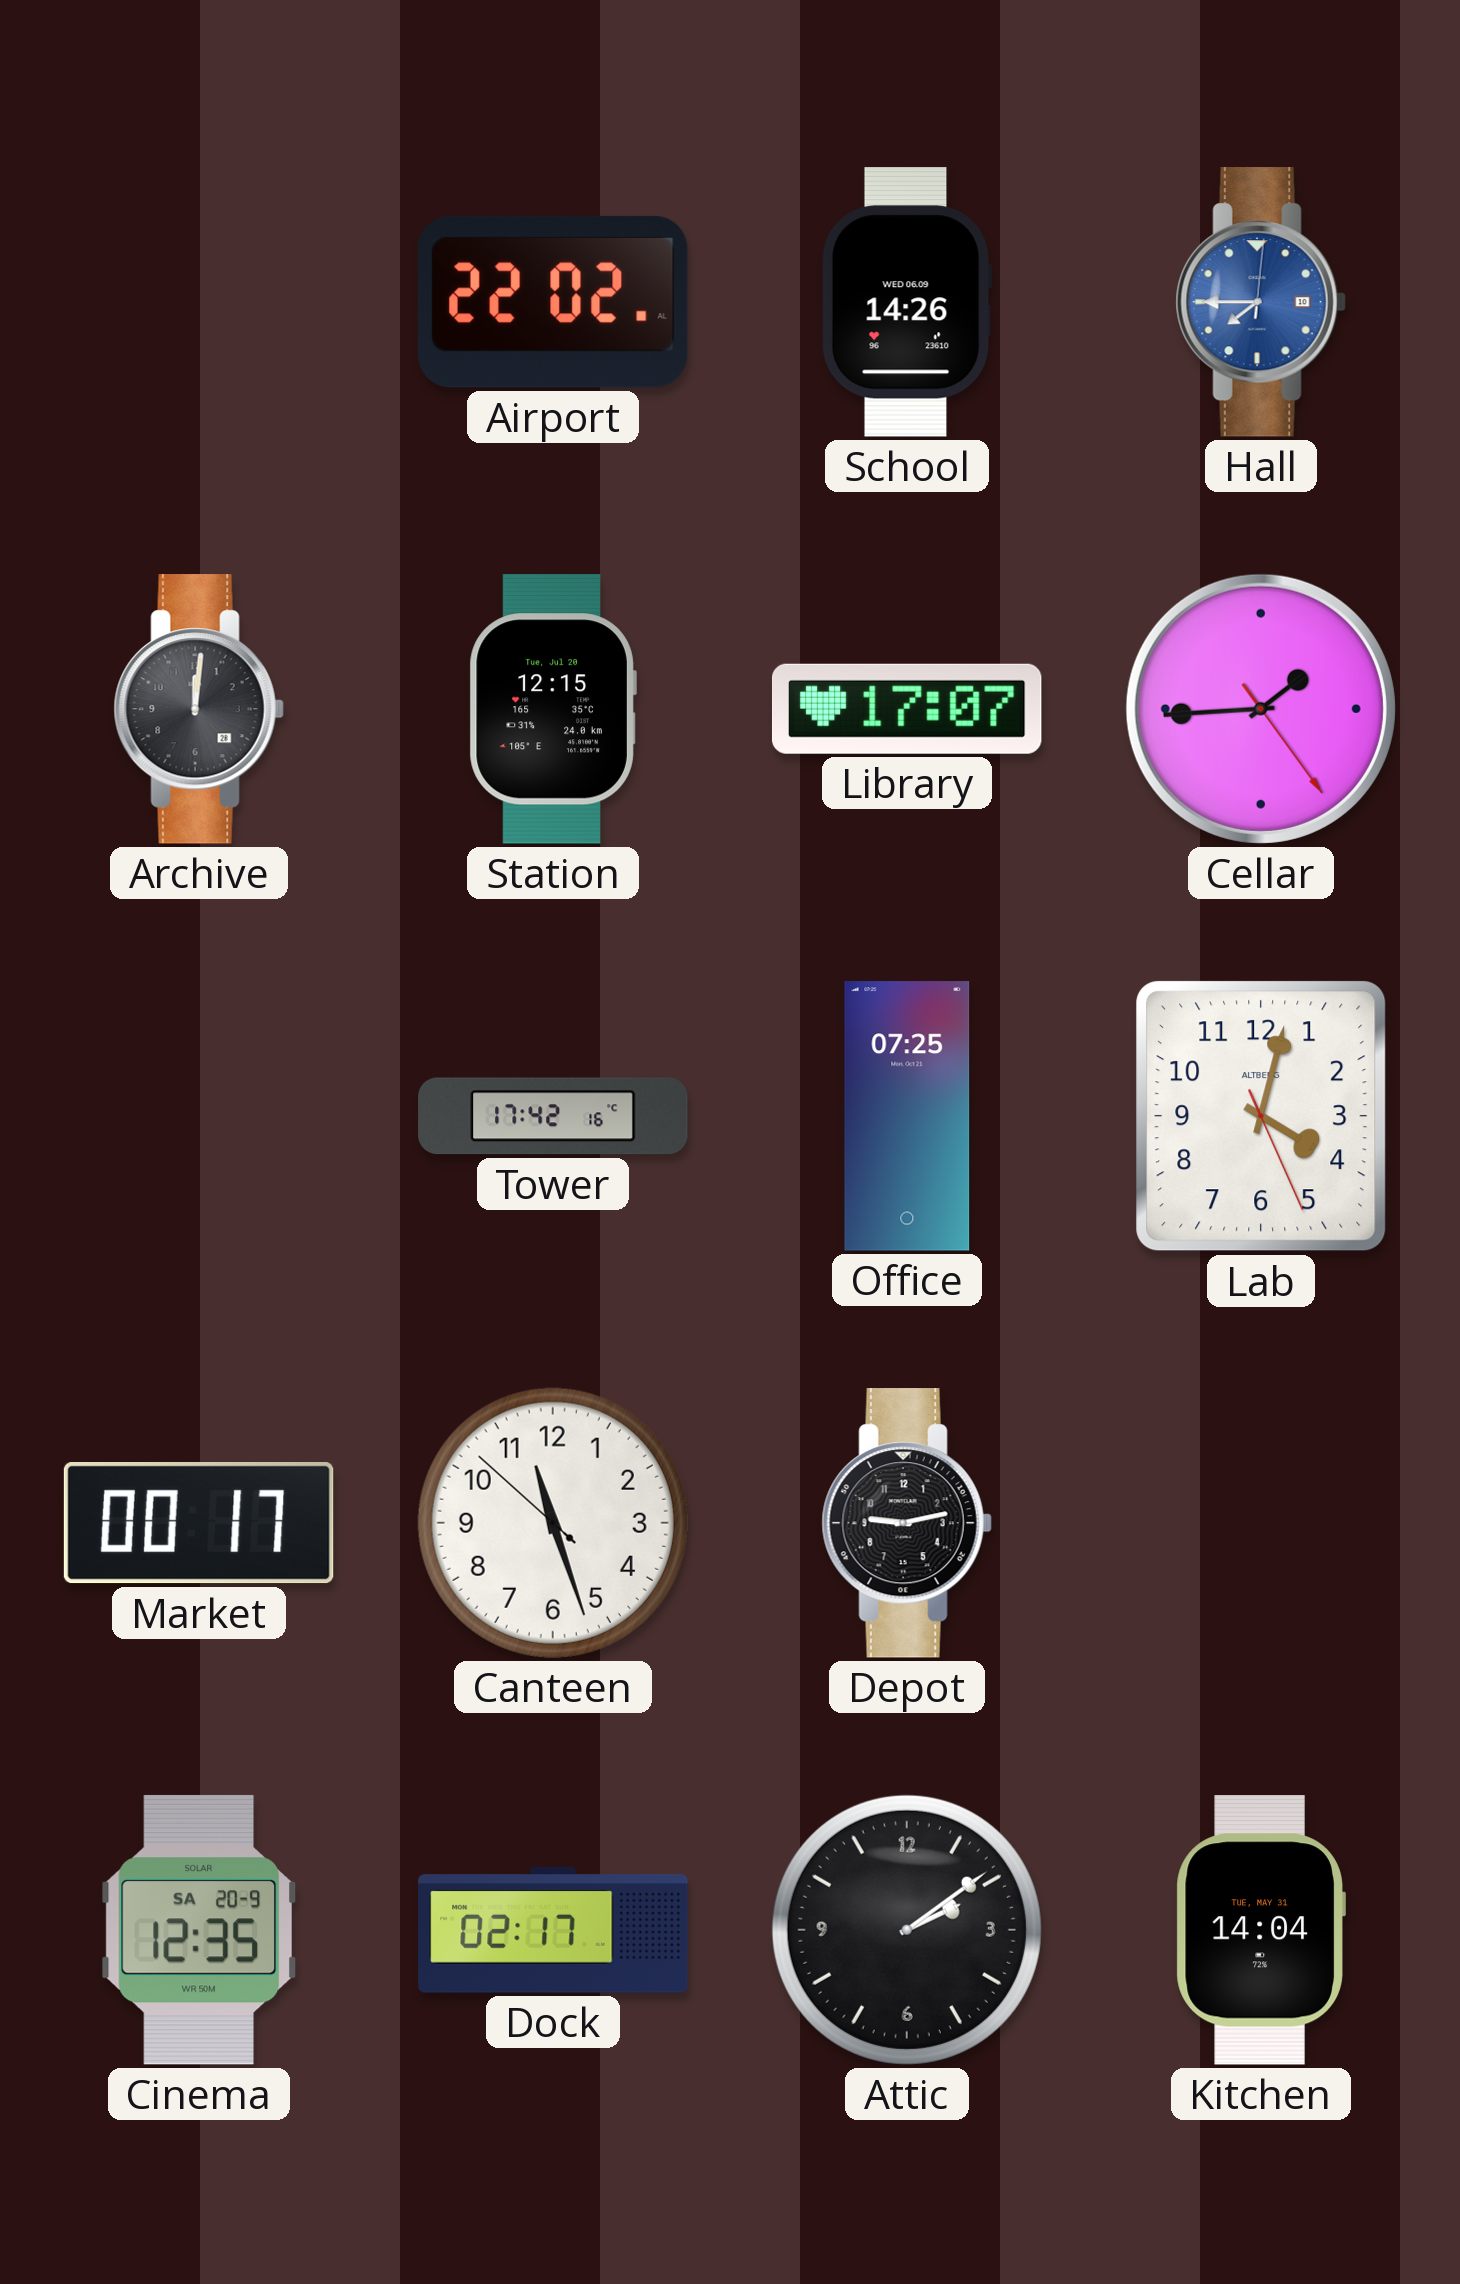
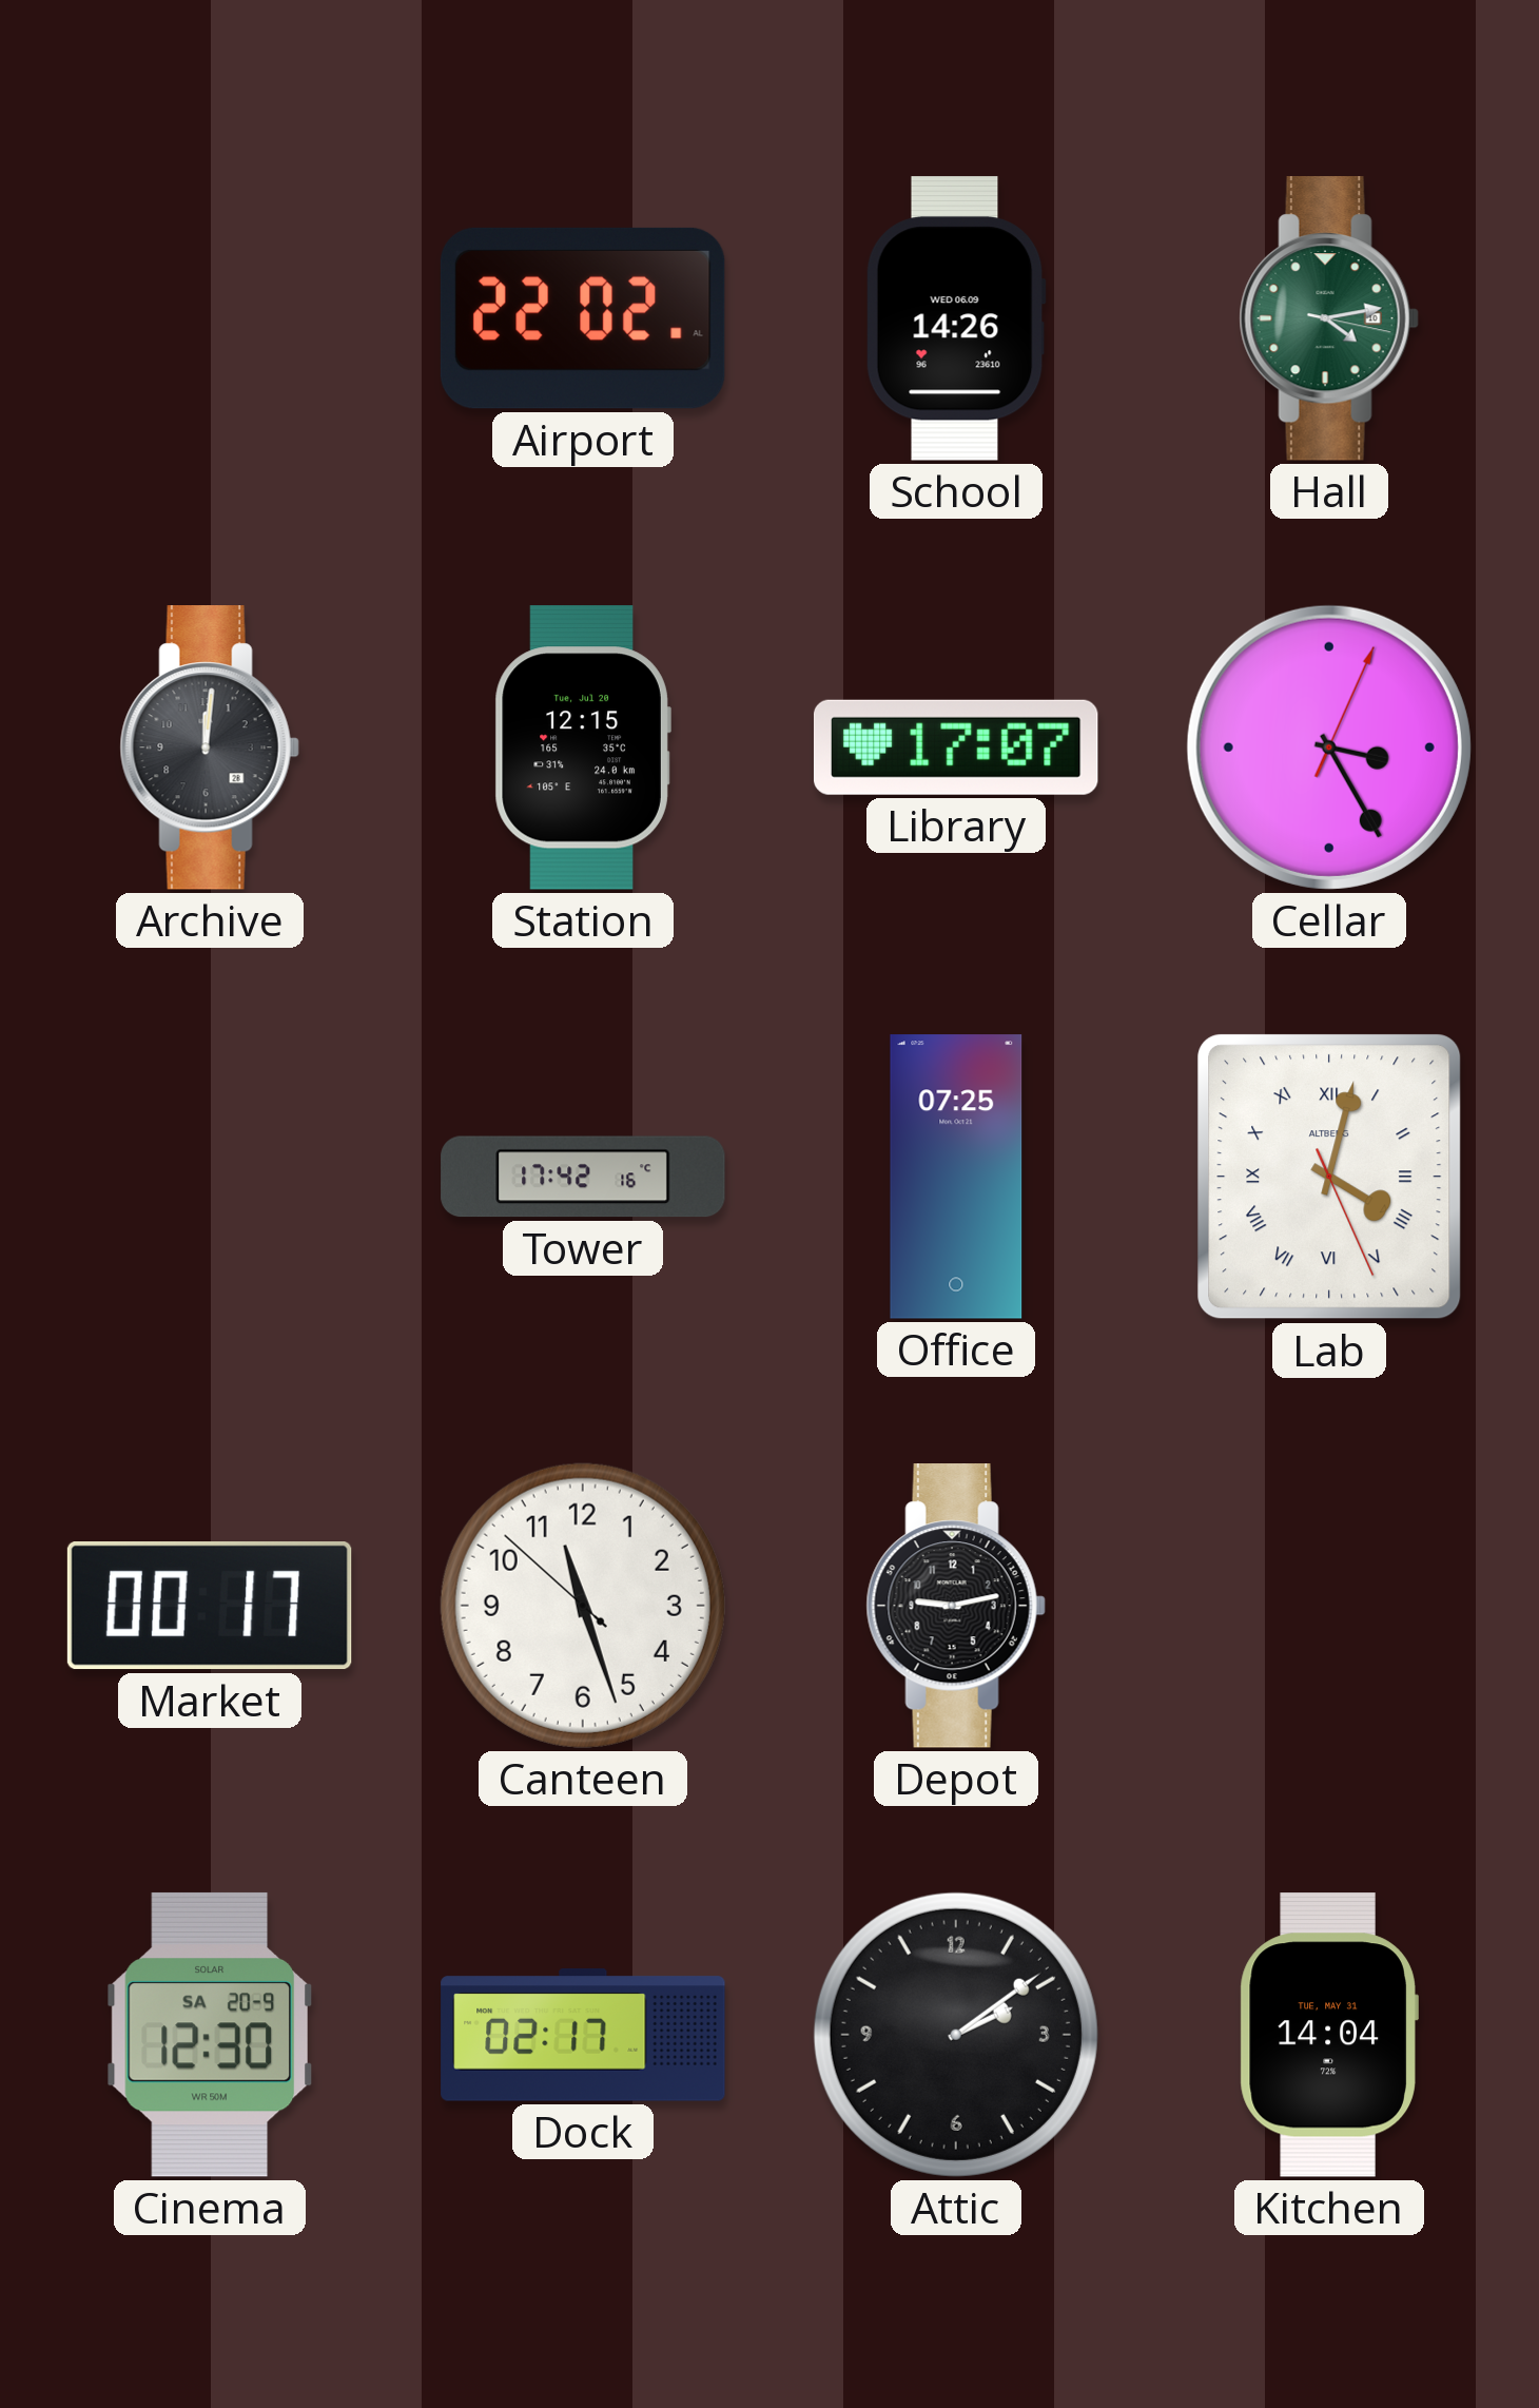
Hall: 7:45 -> 4:13
Hall dial: blue -> green
Cellar: 1:44 -> 3:25
Lab numerals: Arabic -> Roman
Cinema: 12:35 -> 12:30
